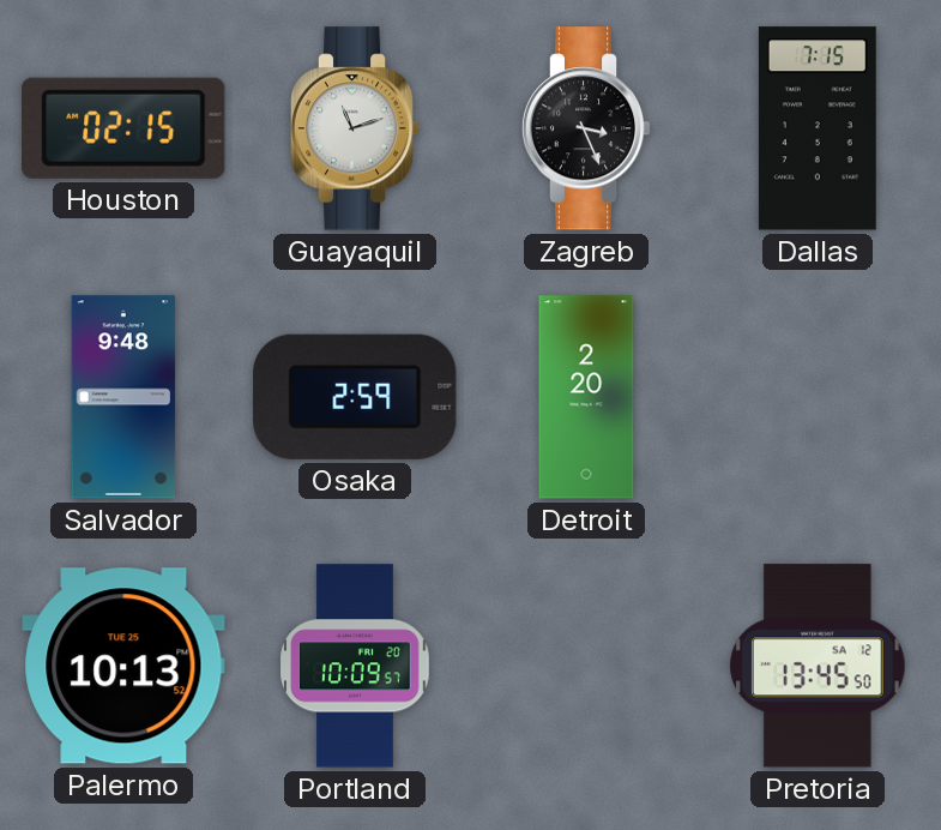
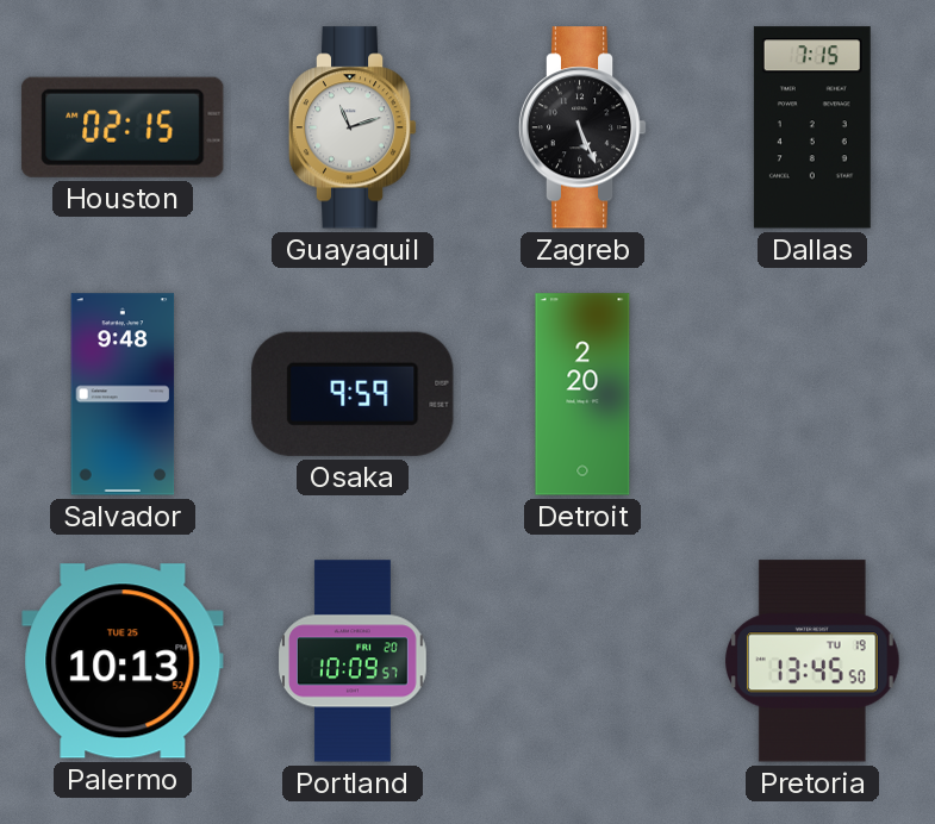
Zagreb: 3:26 -> 5:26
Osaka: 2:59 -> 9:59
Pretoria date: SA 12 -> TU 19
